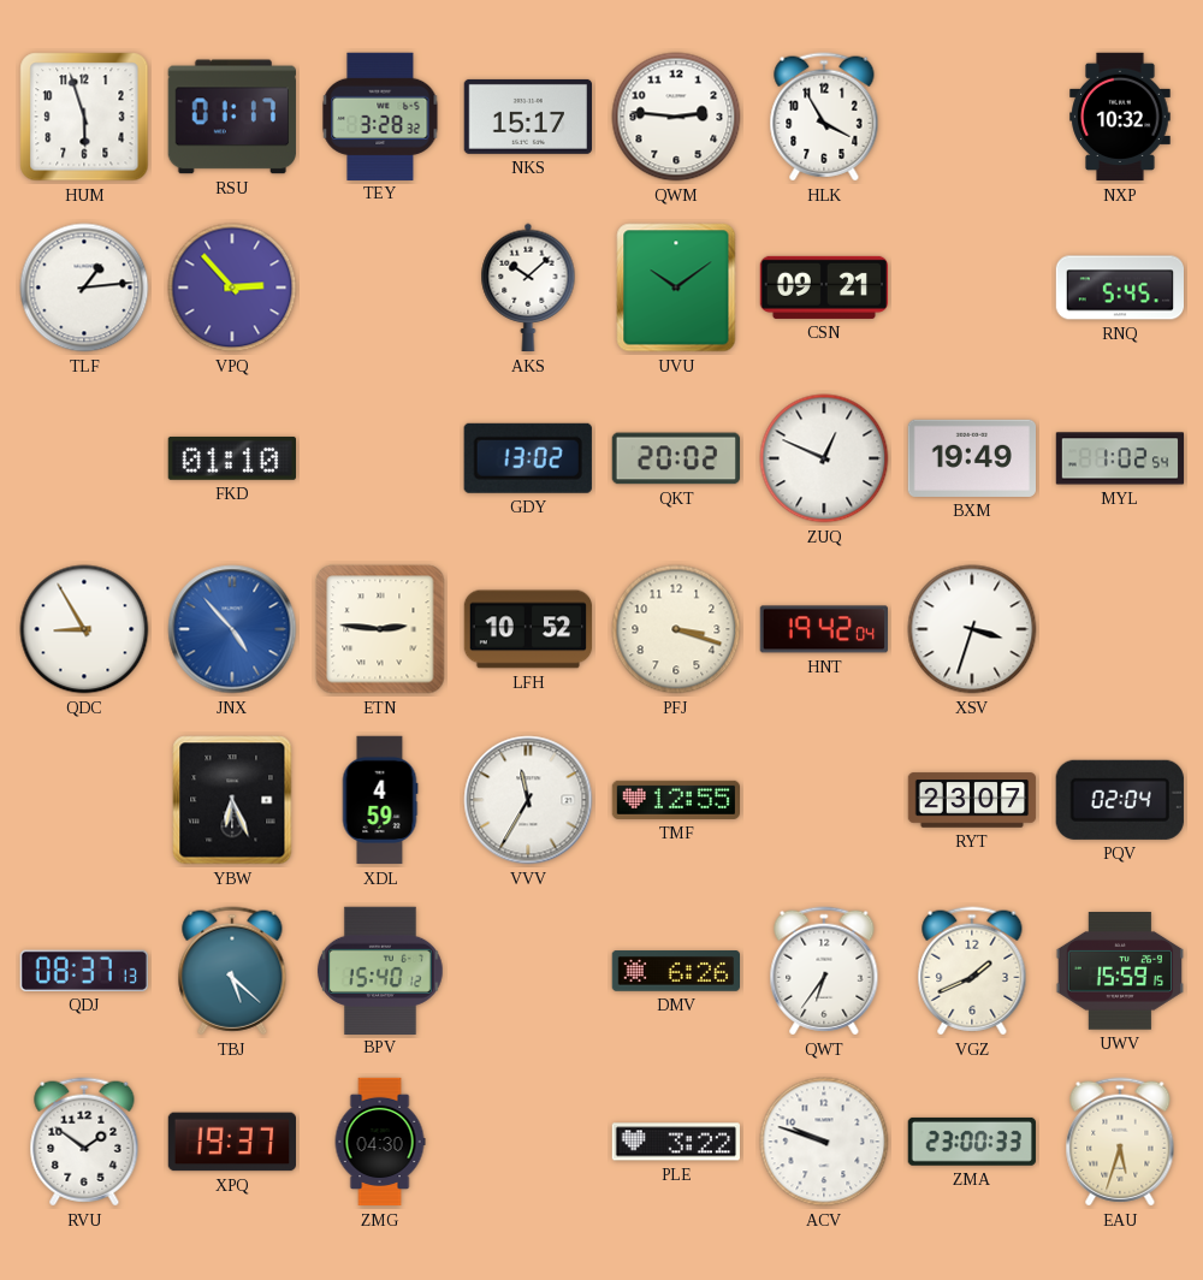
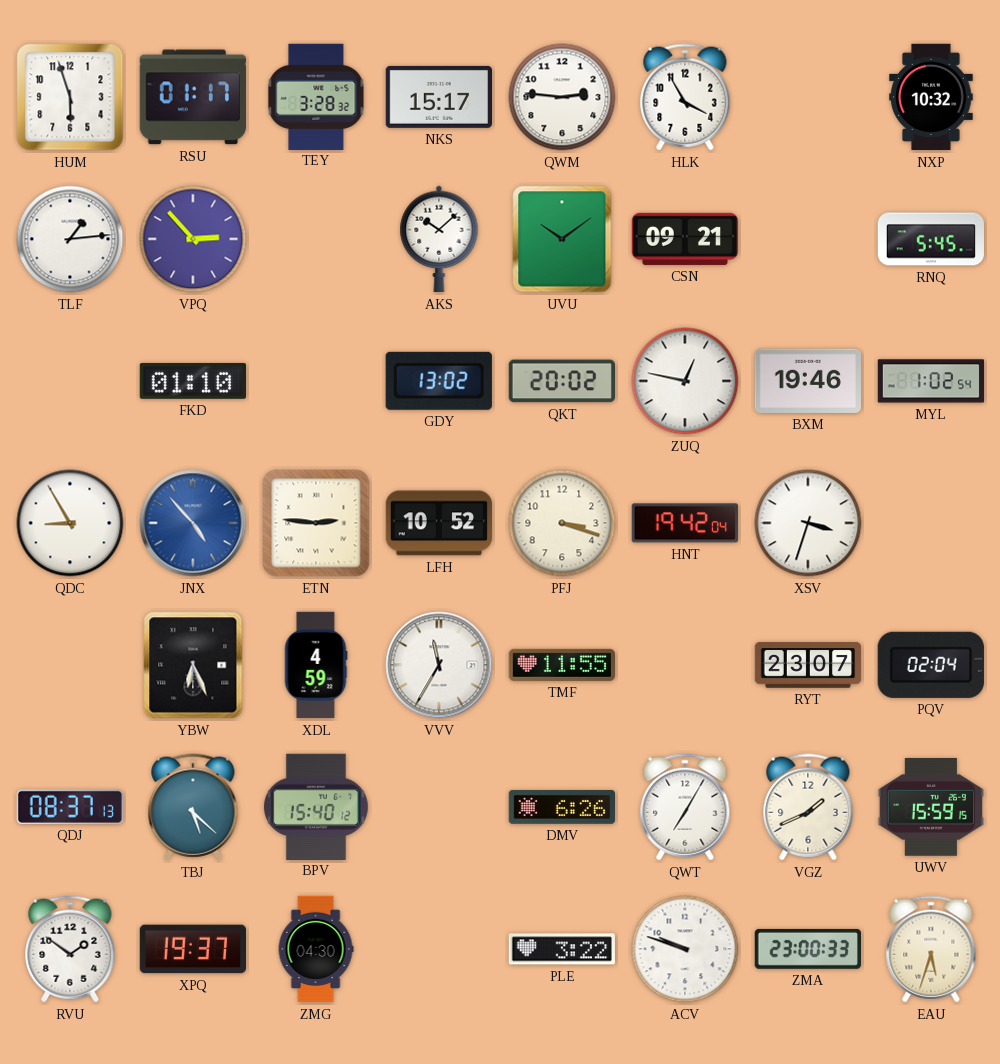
ZUQ: 12:49 -> 12:47
BXM: 19:49 -> 19:46
TMF: 12:55 -> 11:55
QWT: 6:36 -> 7:05
